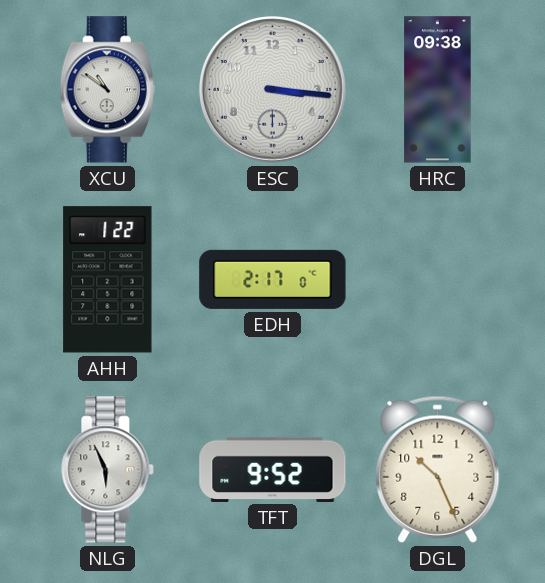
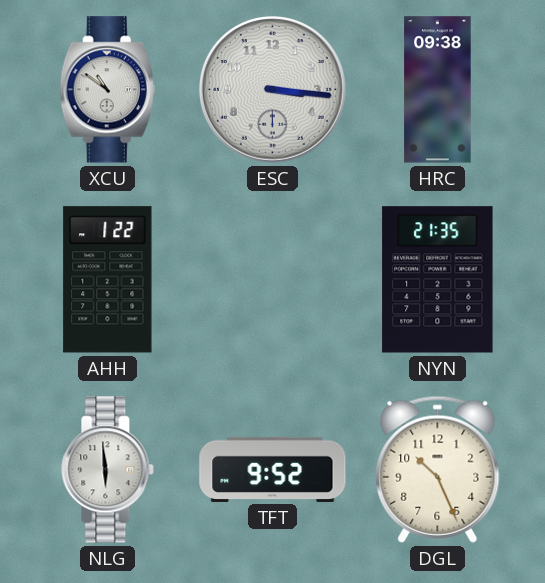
EDH: 2:17 -> none
NYN: none -> 21:35
NLG: 5:56 -> 5:59
